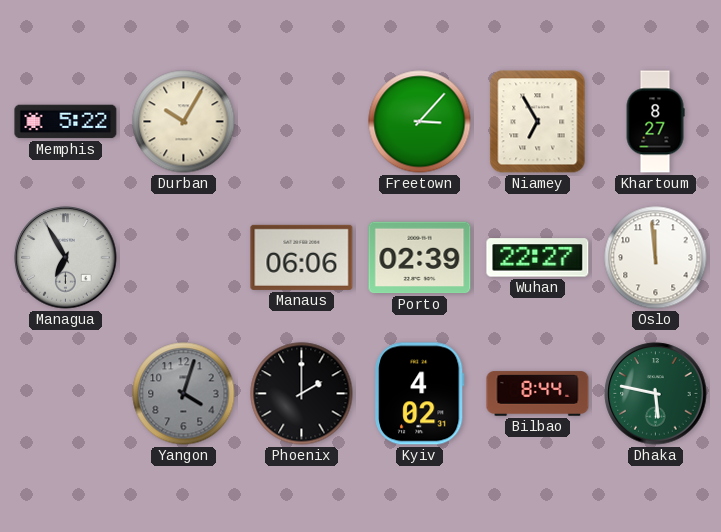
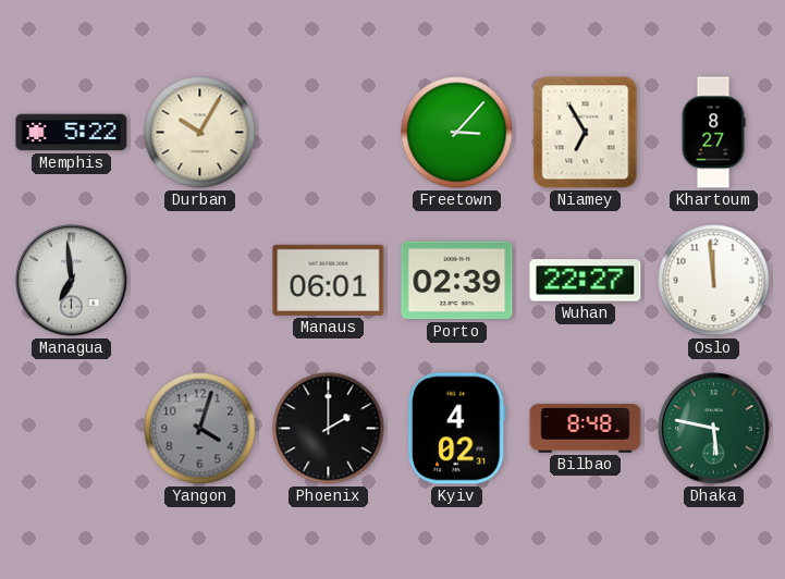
Managua: 6:55 -> 6:59
Manaus: 06:06 -> 06:01
Bilbao: 8:44 -> 8:48
